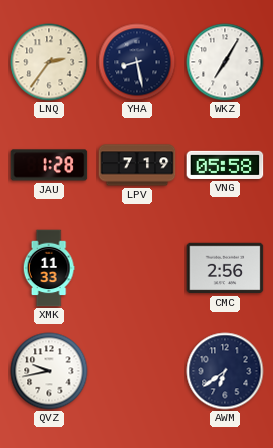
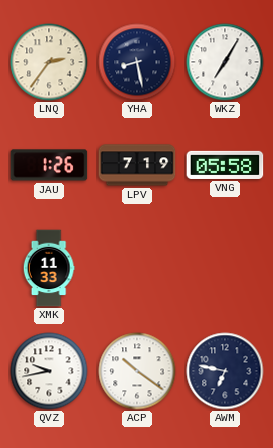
JAU: 1:28 -> 1:26
CMC: 2:56 -> none
ACP: none -> 10:21
AWM: 6:39 -> 6:47
